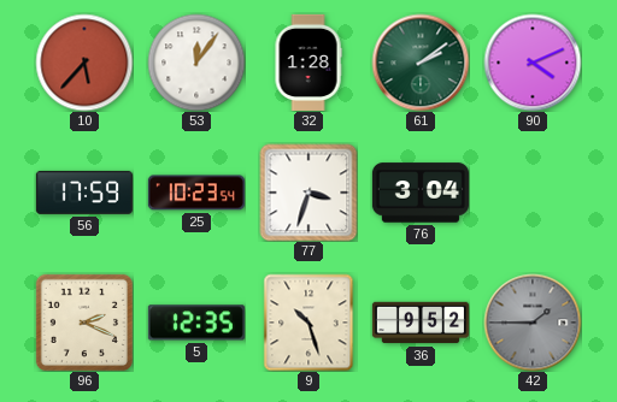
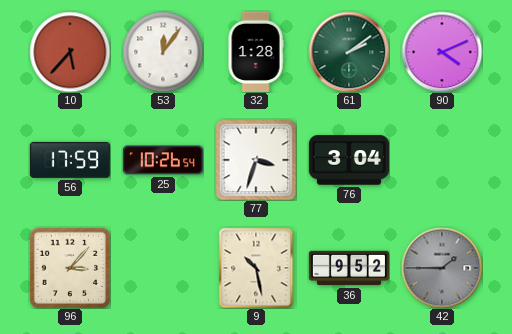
25: 10:23 -> 10:26
96: 2:19 -> 3:07
5: 12:35 -> none
9: 10:27 -> 10:28
